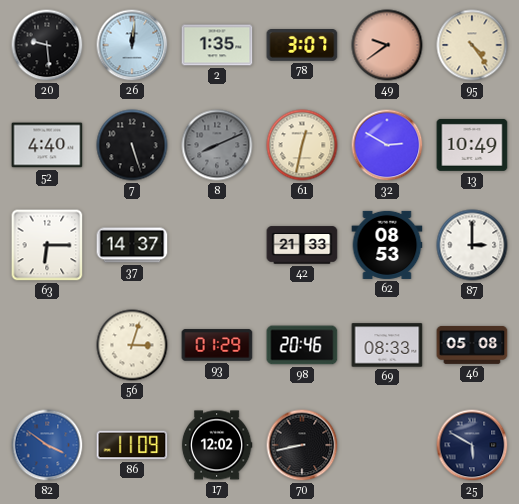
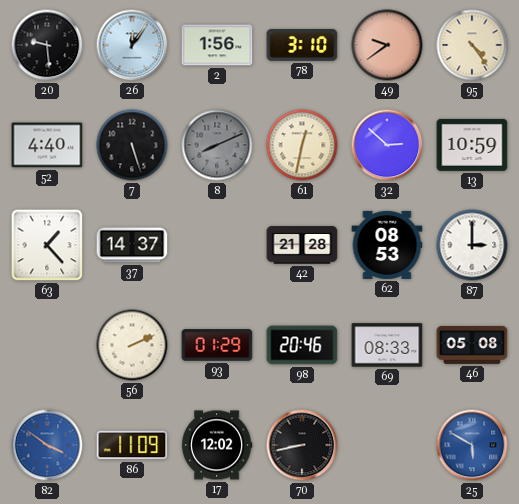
26: 12:01 -> 12:06
2: 1:35 -> 1:56
78: 3:07 -> 3:10
32: 2:50 -> 2:52
13: 10:49 -> 10:59
63: 6:15 -> 1:23
42: 21:33 -> 21:28
56: 3:03 -> 2:11
25 dial: navy -> blue
